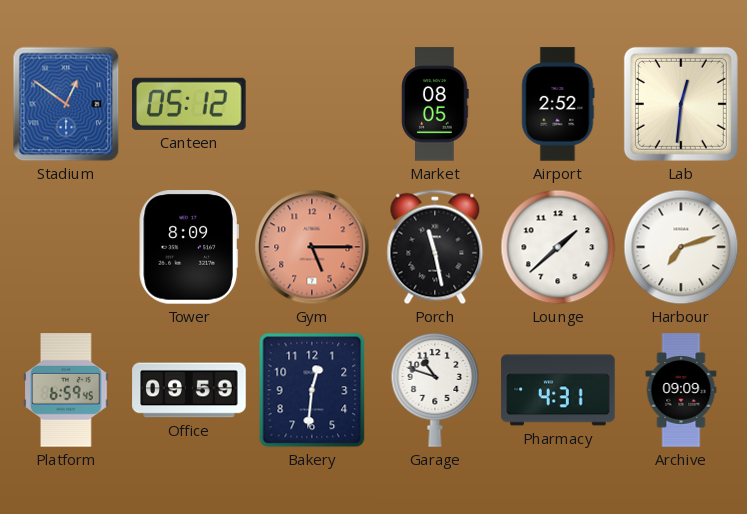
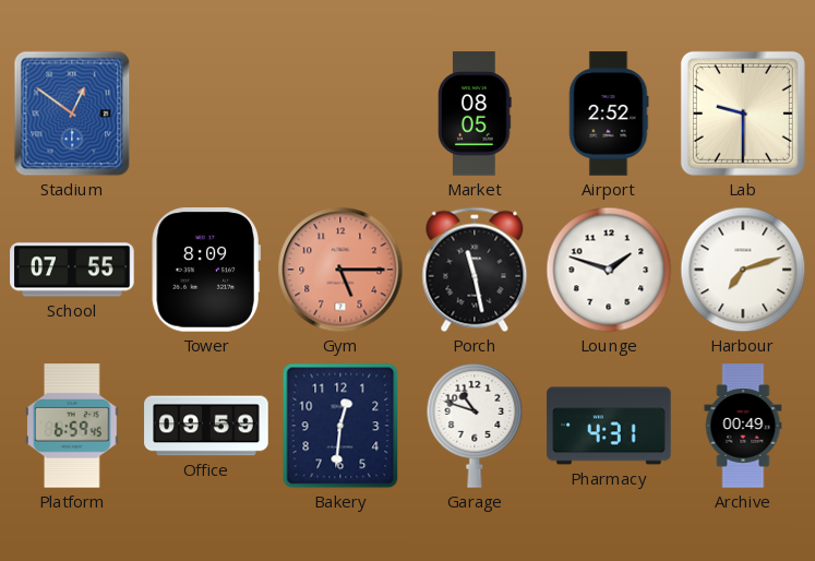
Canteen: 05:12 -> none
Lab: 12:31 -> 9:30
School: none -> 07:55
Lounge: 1:38 -> 1:48
Archive: 09:09 -> 00:49
